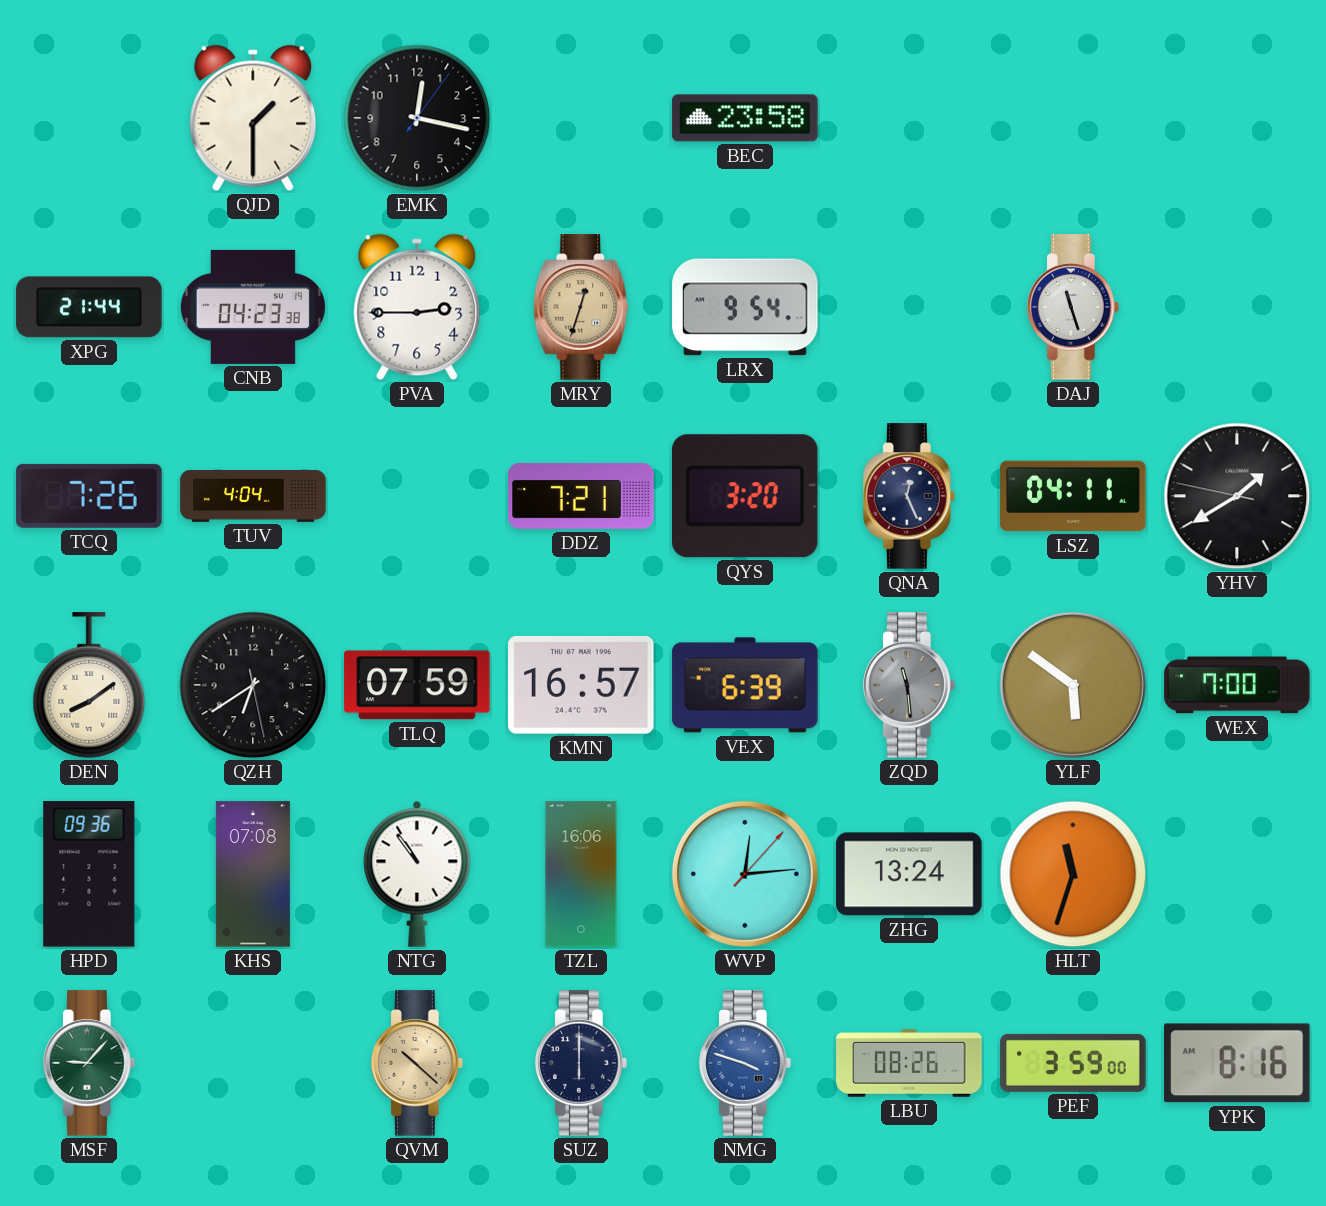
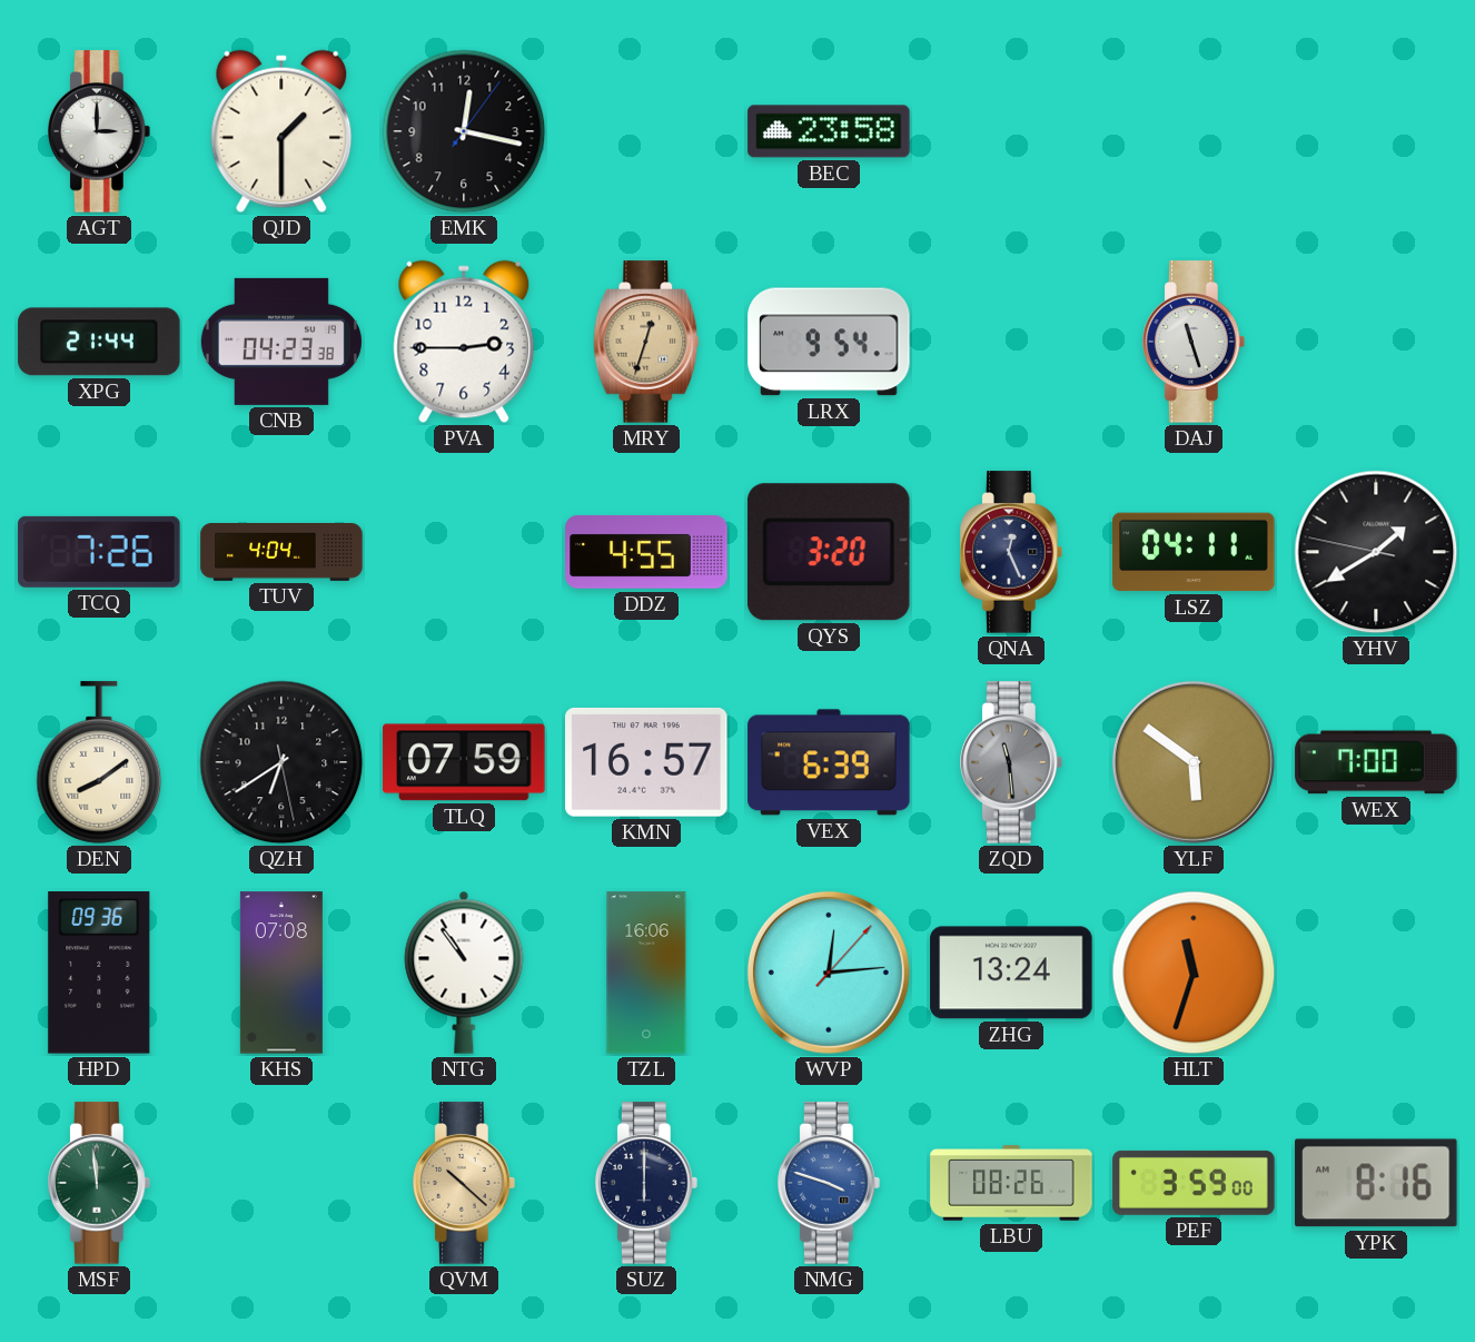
AGT: none -> 3:00
DDZ: 7:21 -> 4:55
MSF: 9:07 -> 11:59
